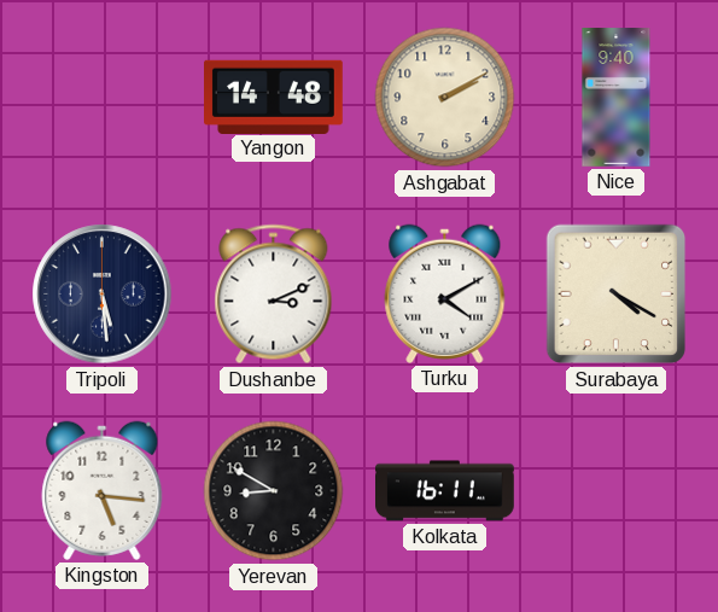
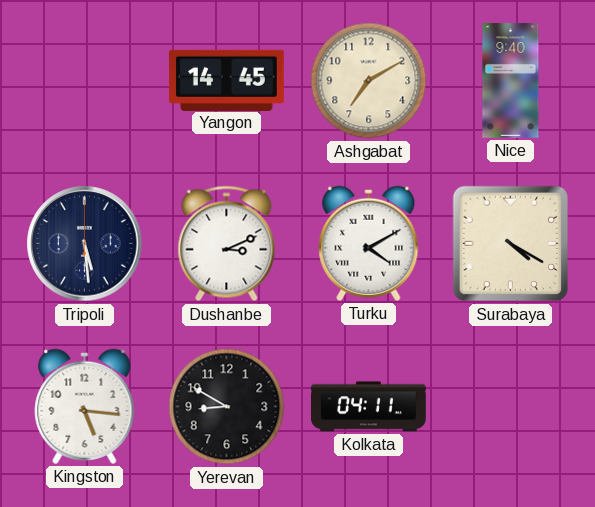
Yangon: 14:48 -> 14:45
Ashgabat: 2:10 -> 7:10
Kolkata: 16:11 -> 04:11
